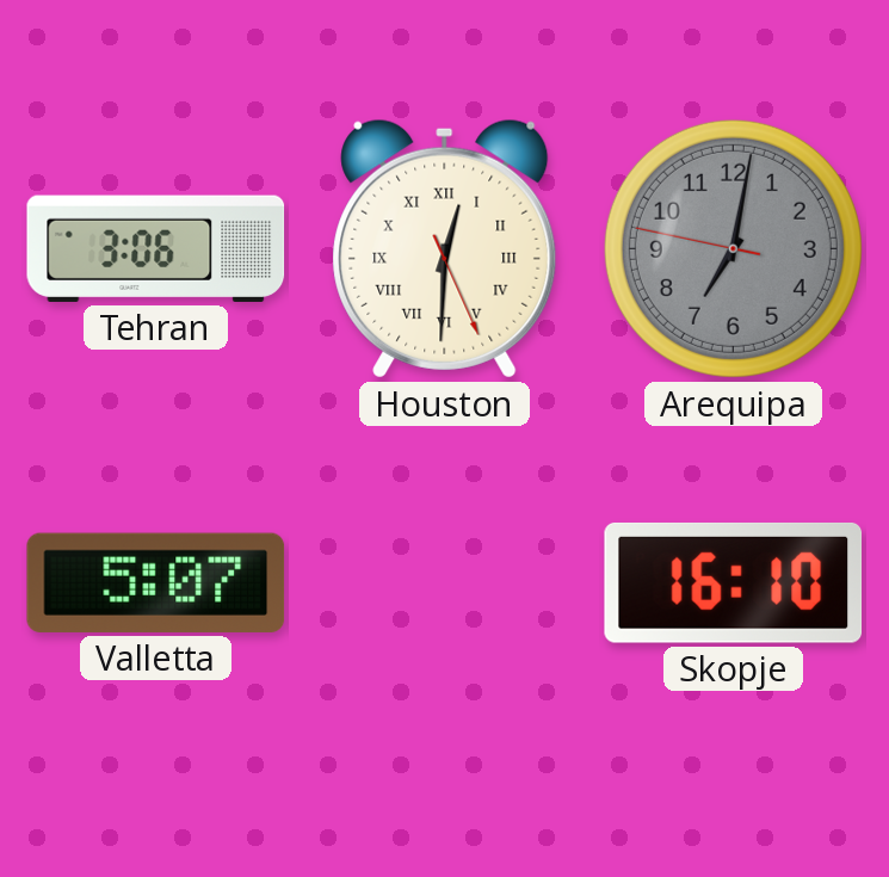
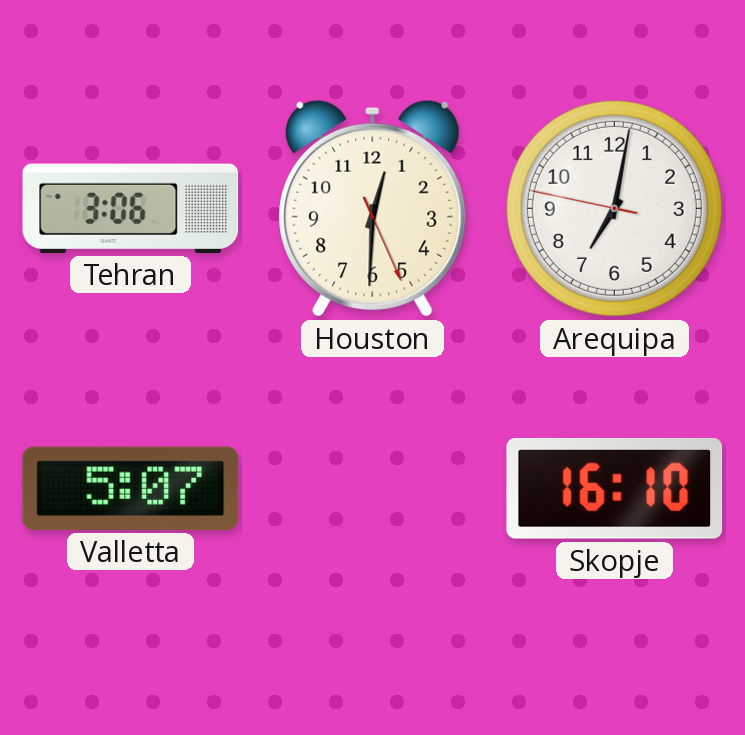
Houston numerals: Roman -> Arabic
Arequipa dial: grey -> white
